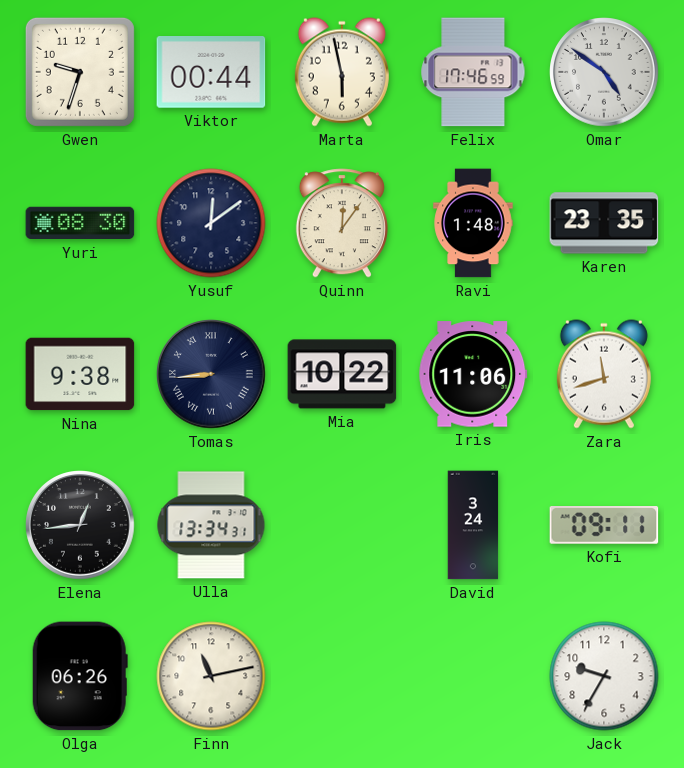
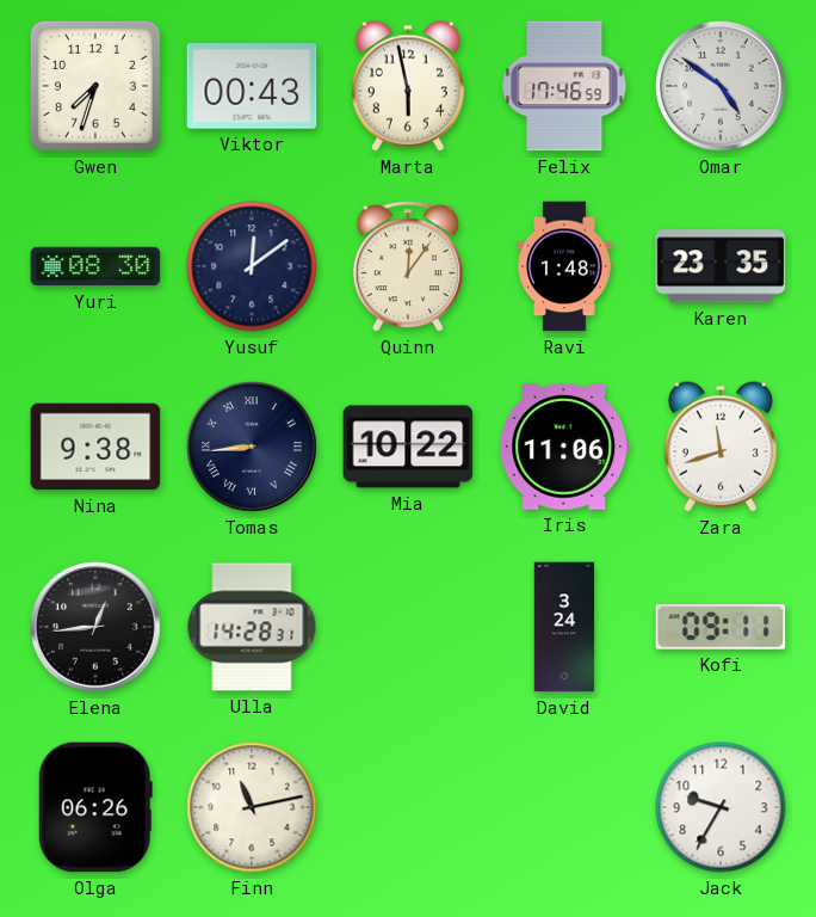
Gwen: 9:33 -> 7:33
Viktor: 00:44 -> 00:43
Ulla: 13:34 -> 14:28
